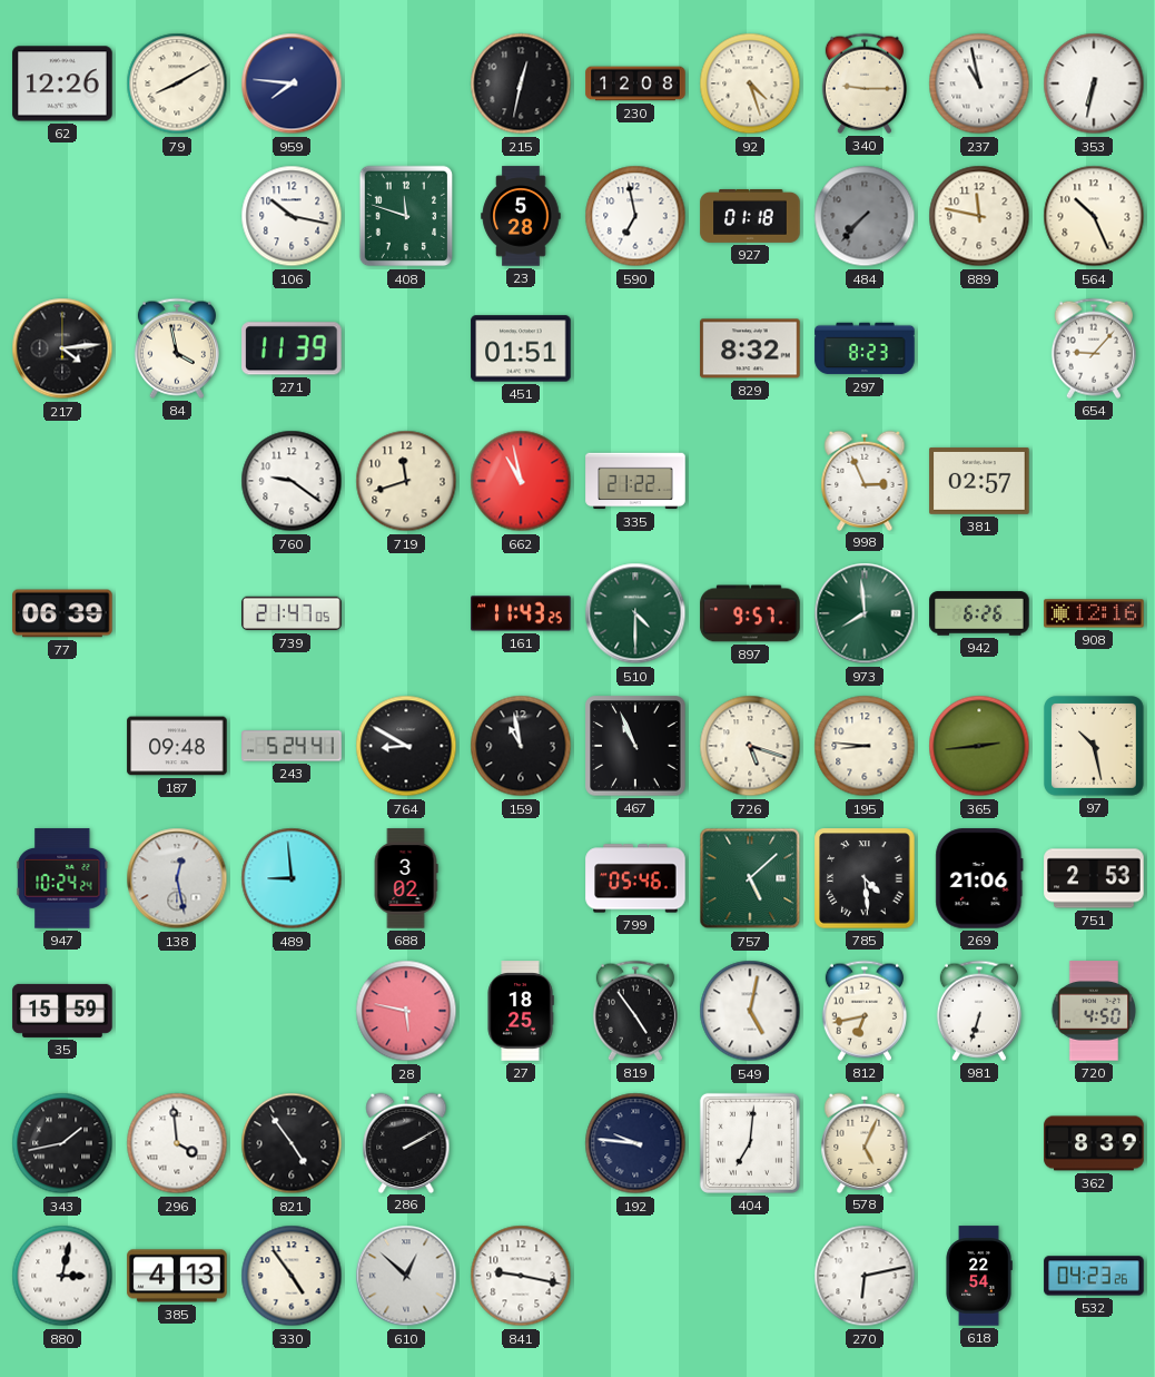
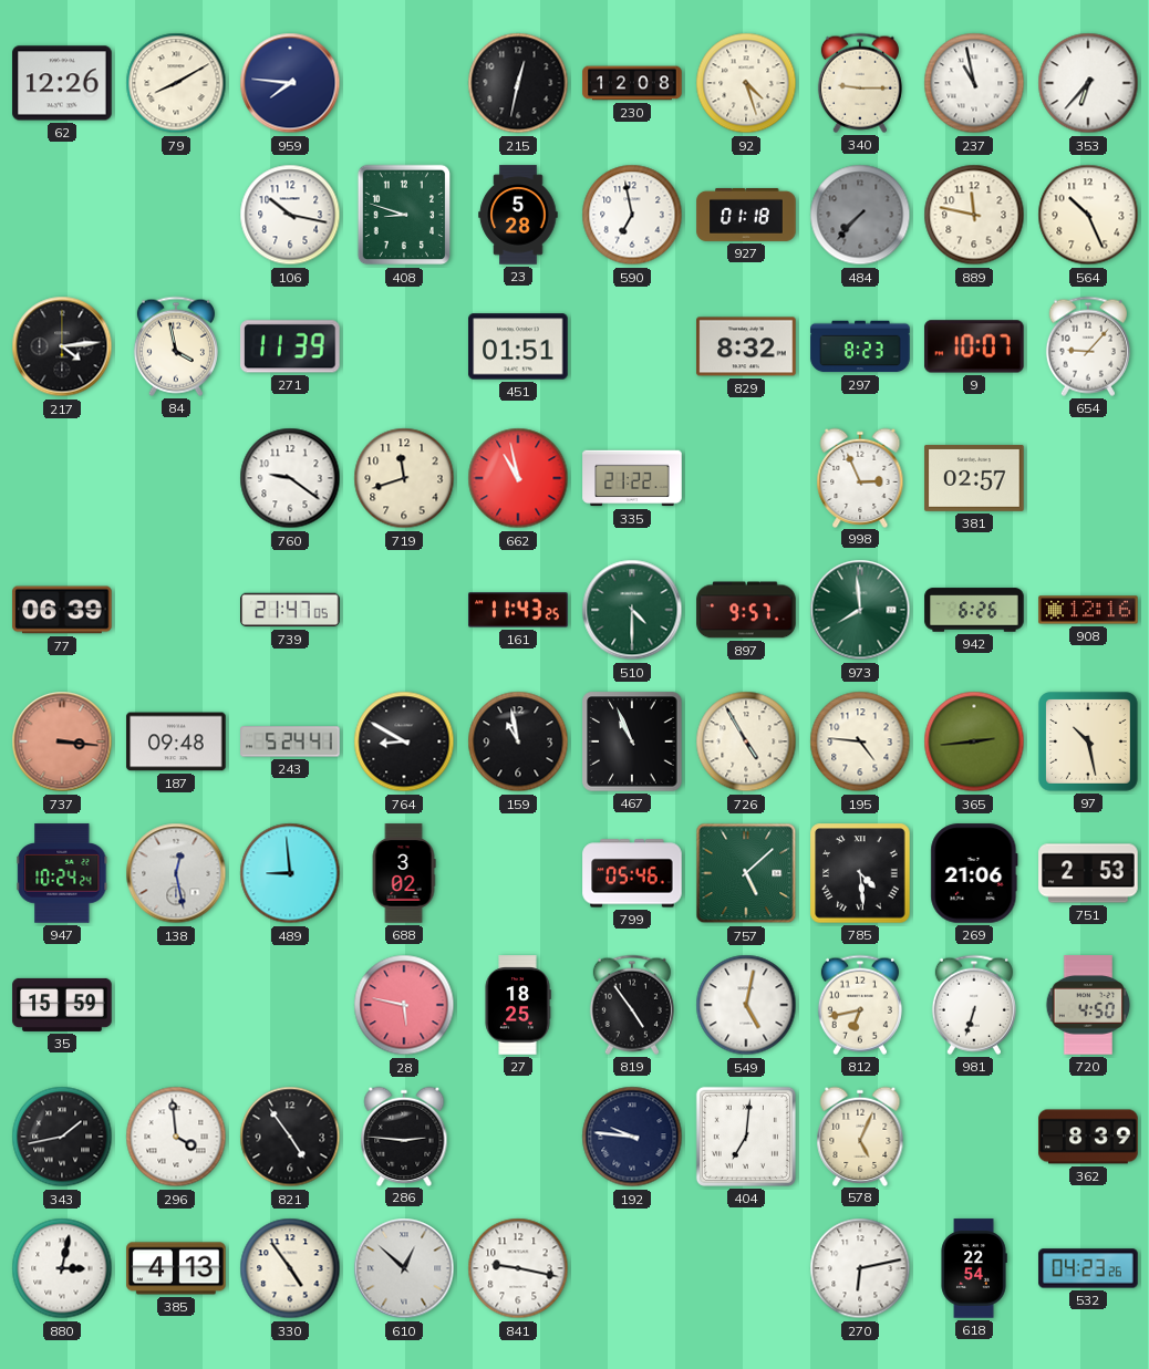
353: 6:32 -> 6:37
408: 11:48 -> 8:48
9: none -> 10:07
737: none -> 3:16
726: 5:18 -> 4:55
195: 8:46 -> 4:46
286: 2:10 -> 2:46
